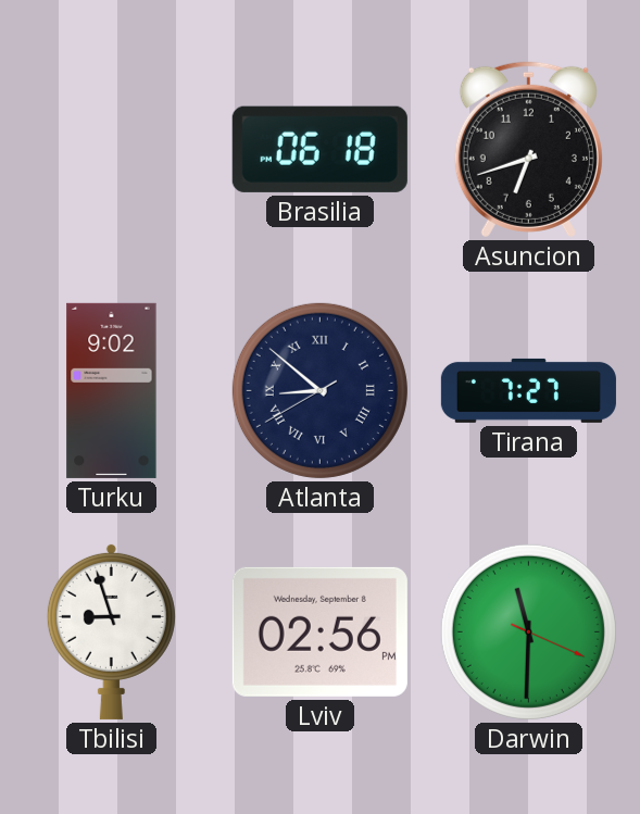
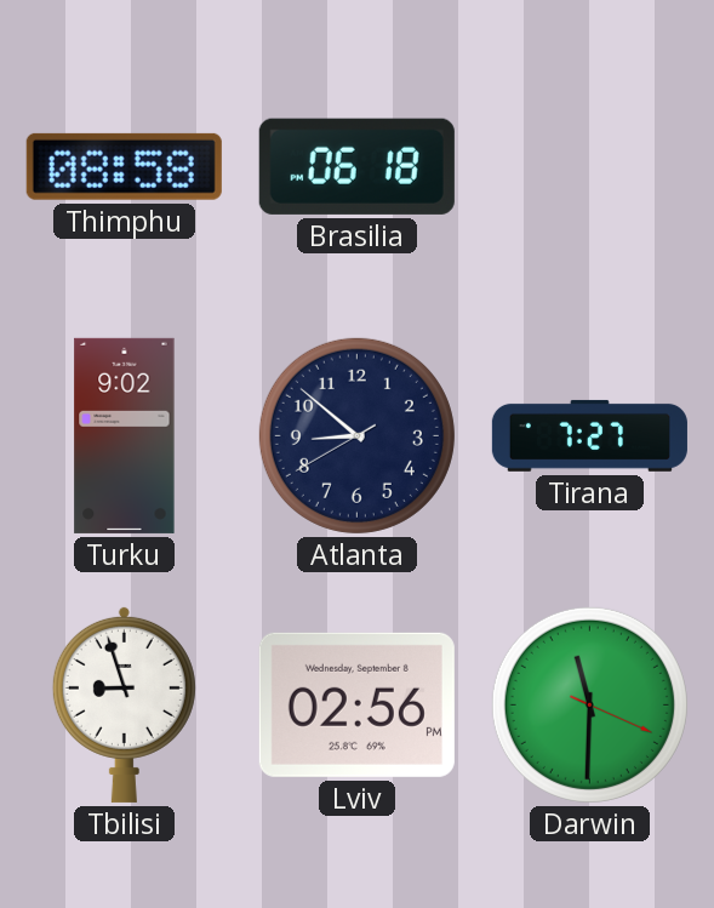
Thimphu: none -> 08:58
Asuncion: 6:42 -> none
Atlanta numerals: Roman -> Arabic
